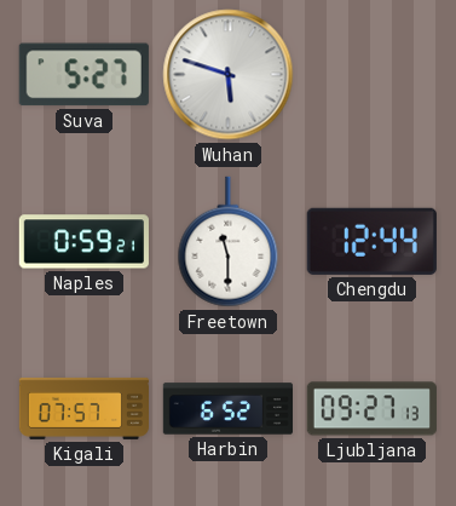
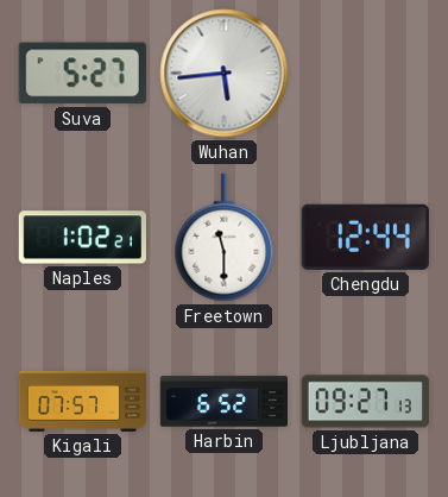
Wuhan: 5:48 -> 5:44
Naples: 0:59 -> 1:02
